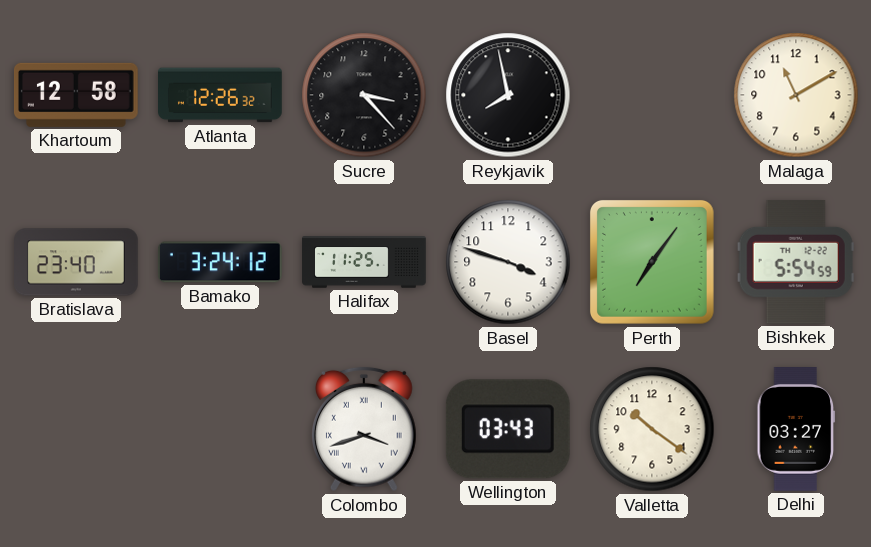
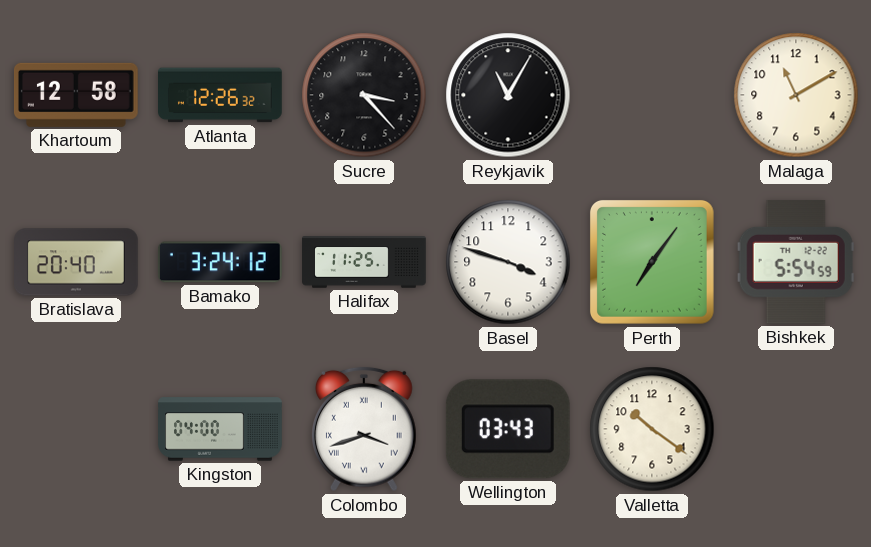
Reykjavik: 7:58 -> 11:05
Bratislava: 23:40 -> 20:40
Kingston: none -> 04:00
Delhi: 03:27 -> none
